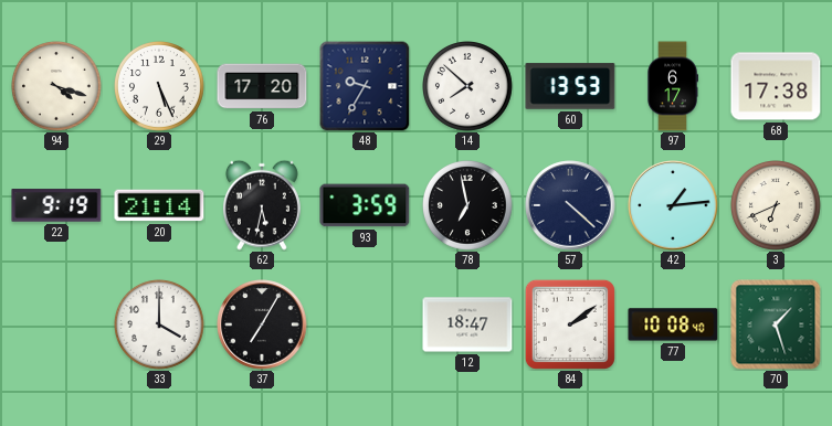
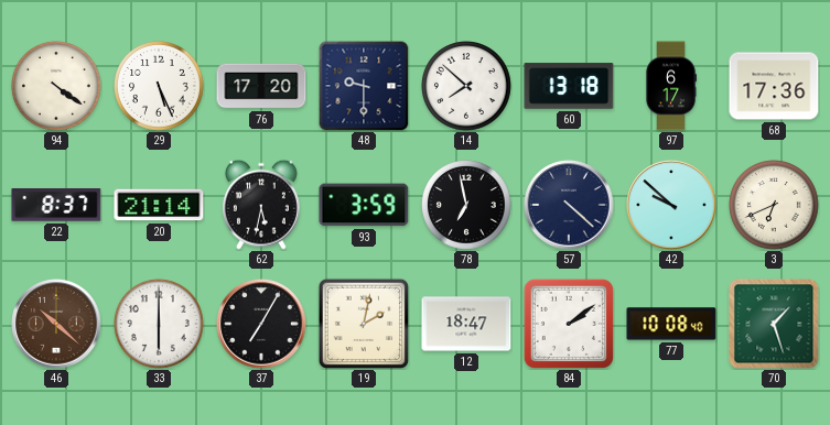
94: 4:18 -> 4:21
48: 9:35 -> 9:30
60: 13:53 -> 13:18
68: 17:38 -> 17:36
22: 9:19 -> 8:37
42: 1:14 -> 9:52
46: none -> 10:22
33: 4:00 -> 6:00
19: none -> 2:02
